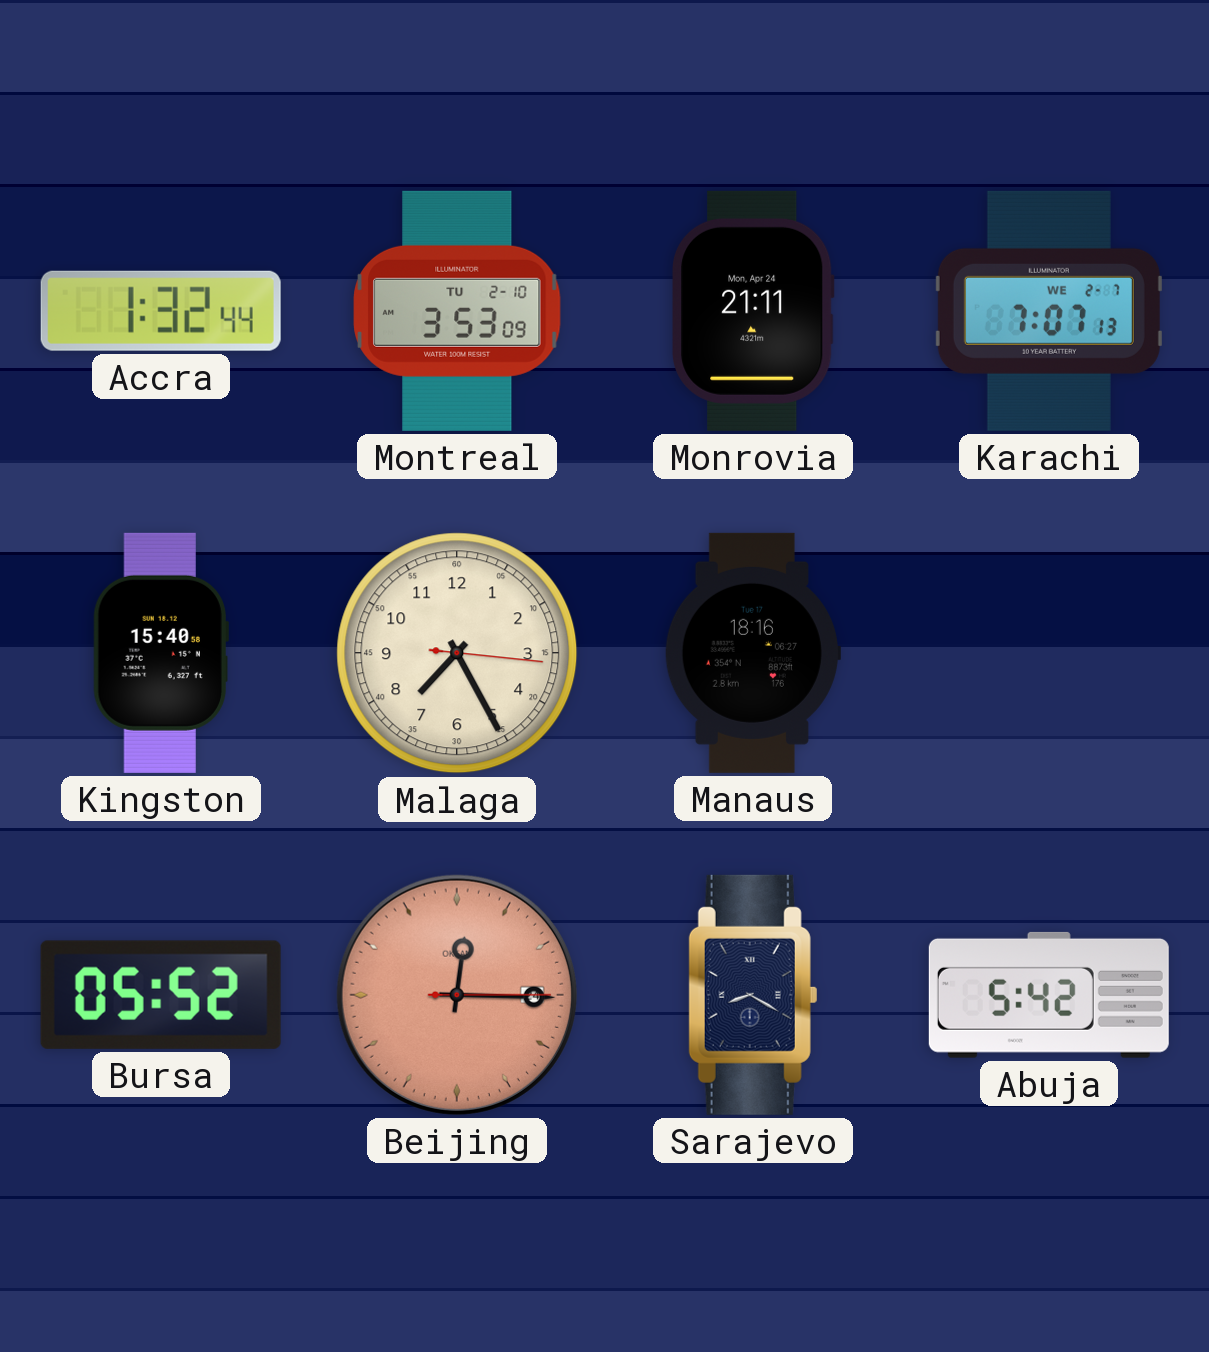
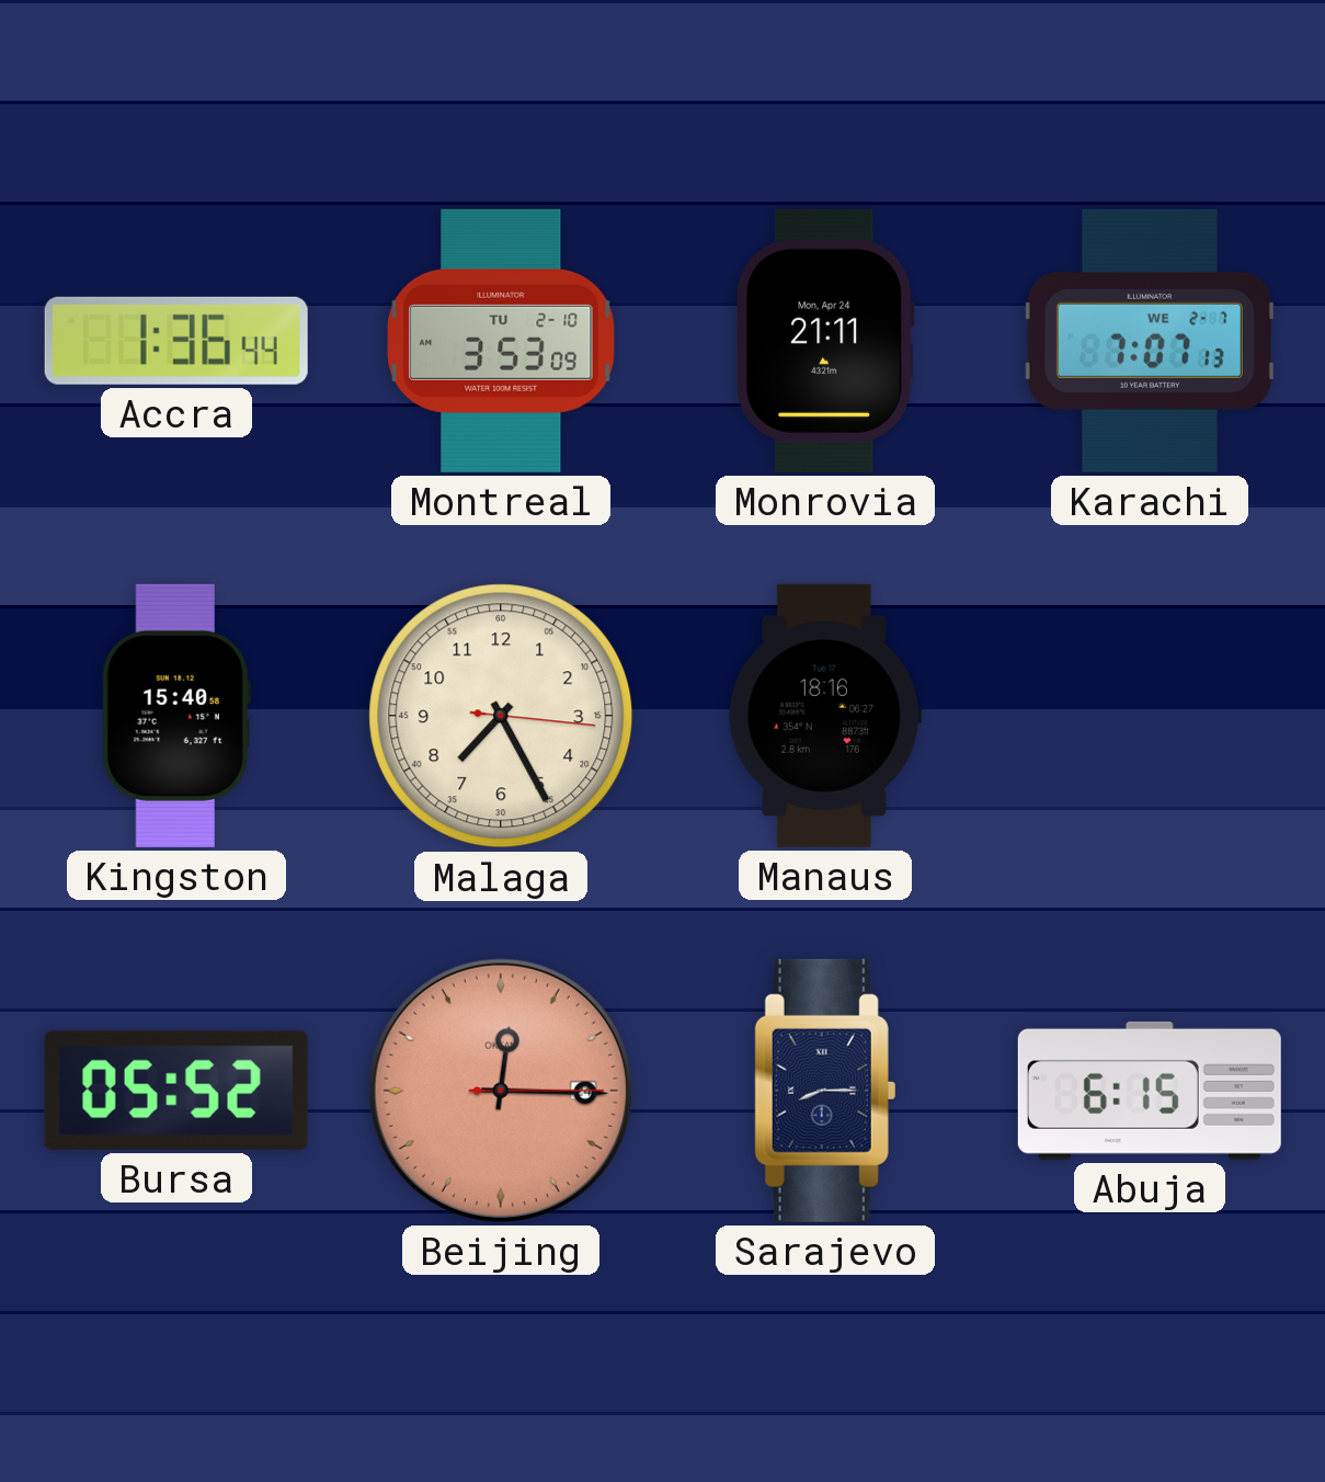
Accra: 1:32 -> 1:36
Sarajevo: 8:20 -> 8:15
Abuja: 5:42 -> 6:15
